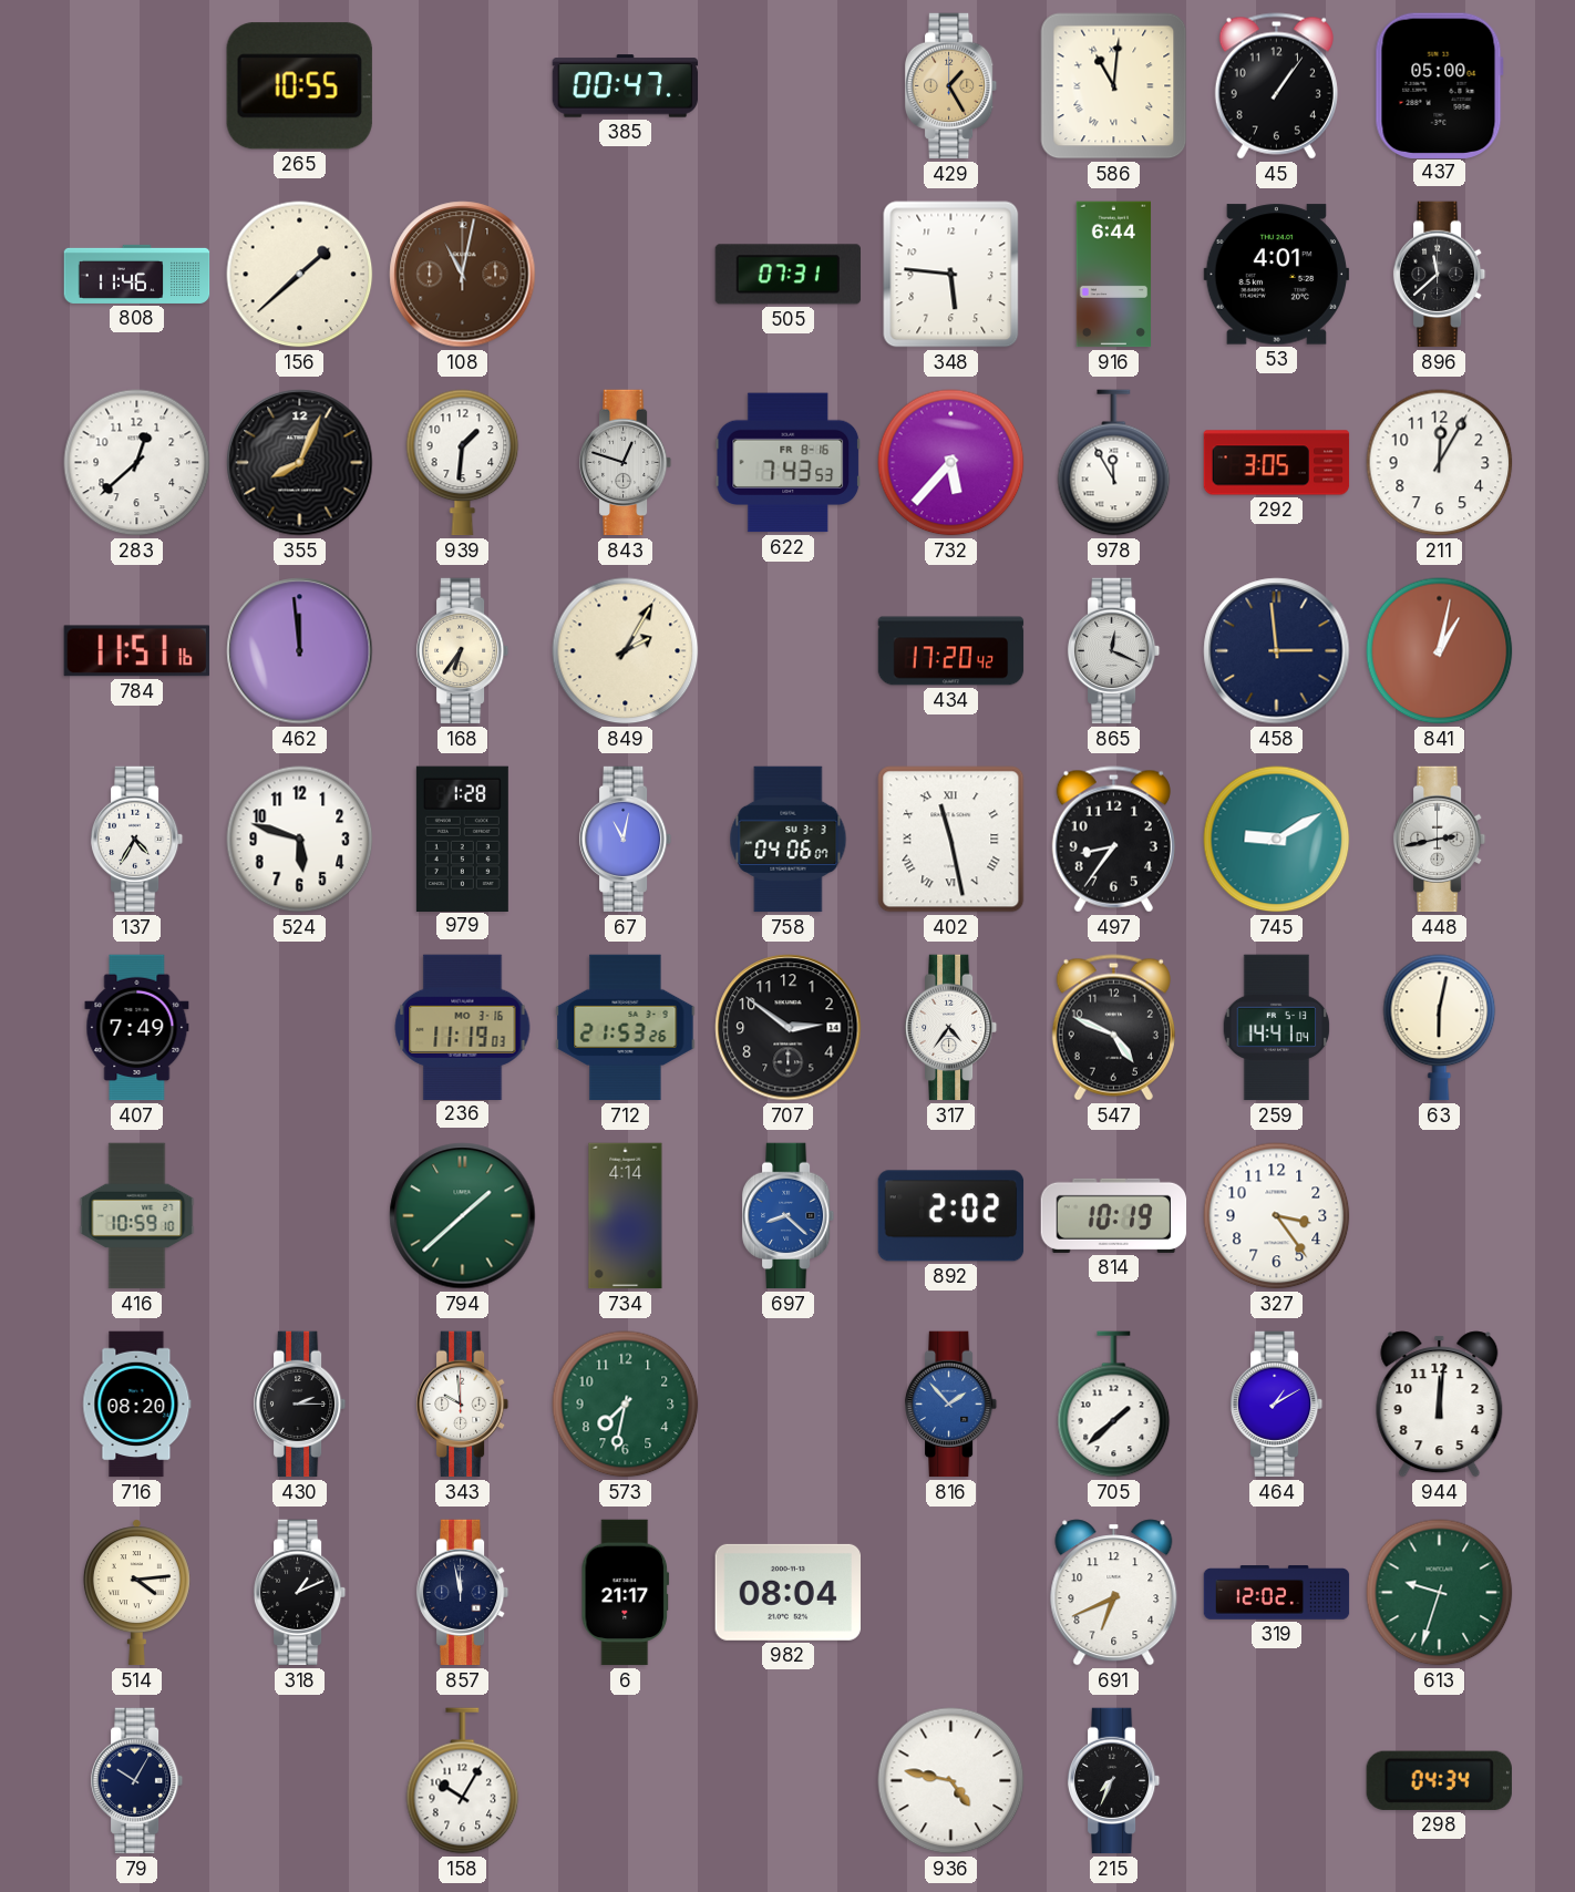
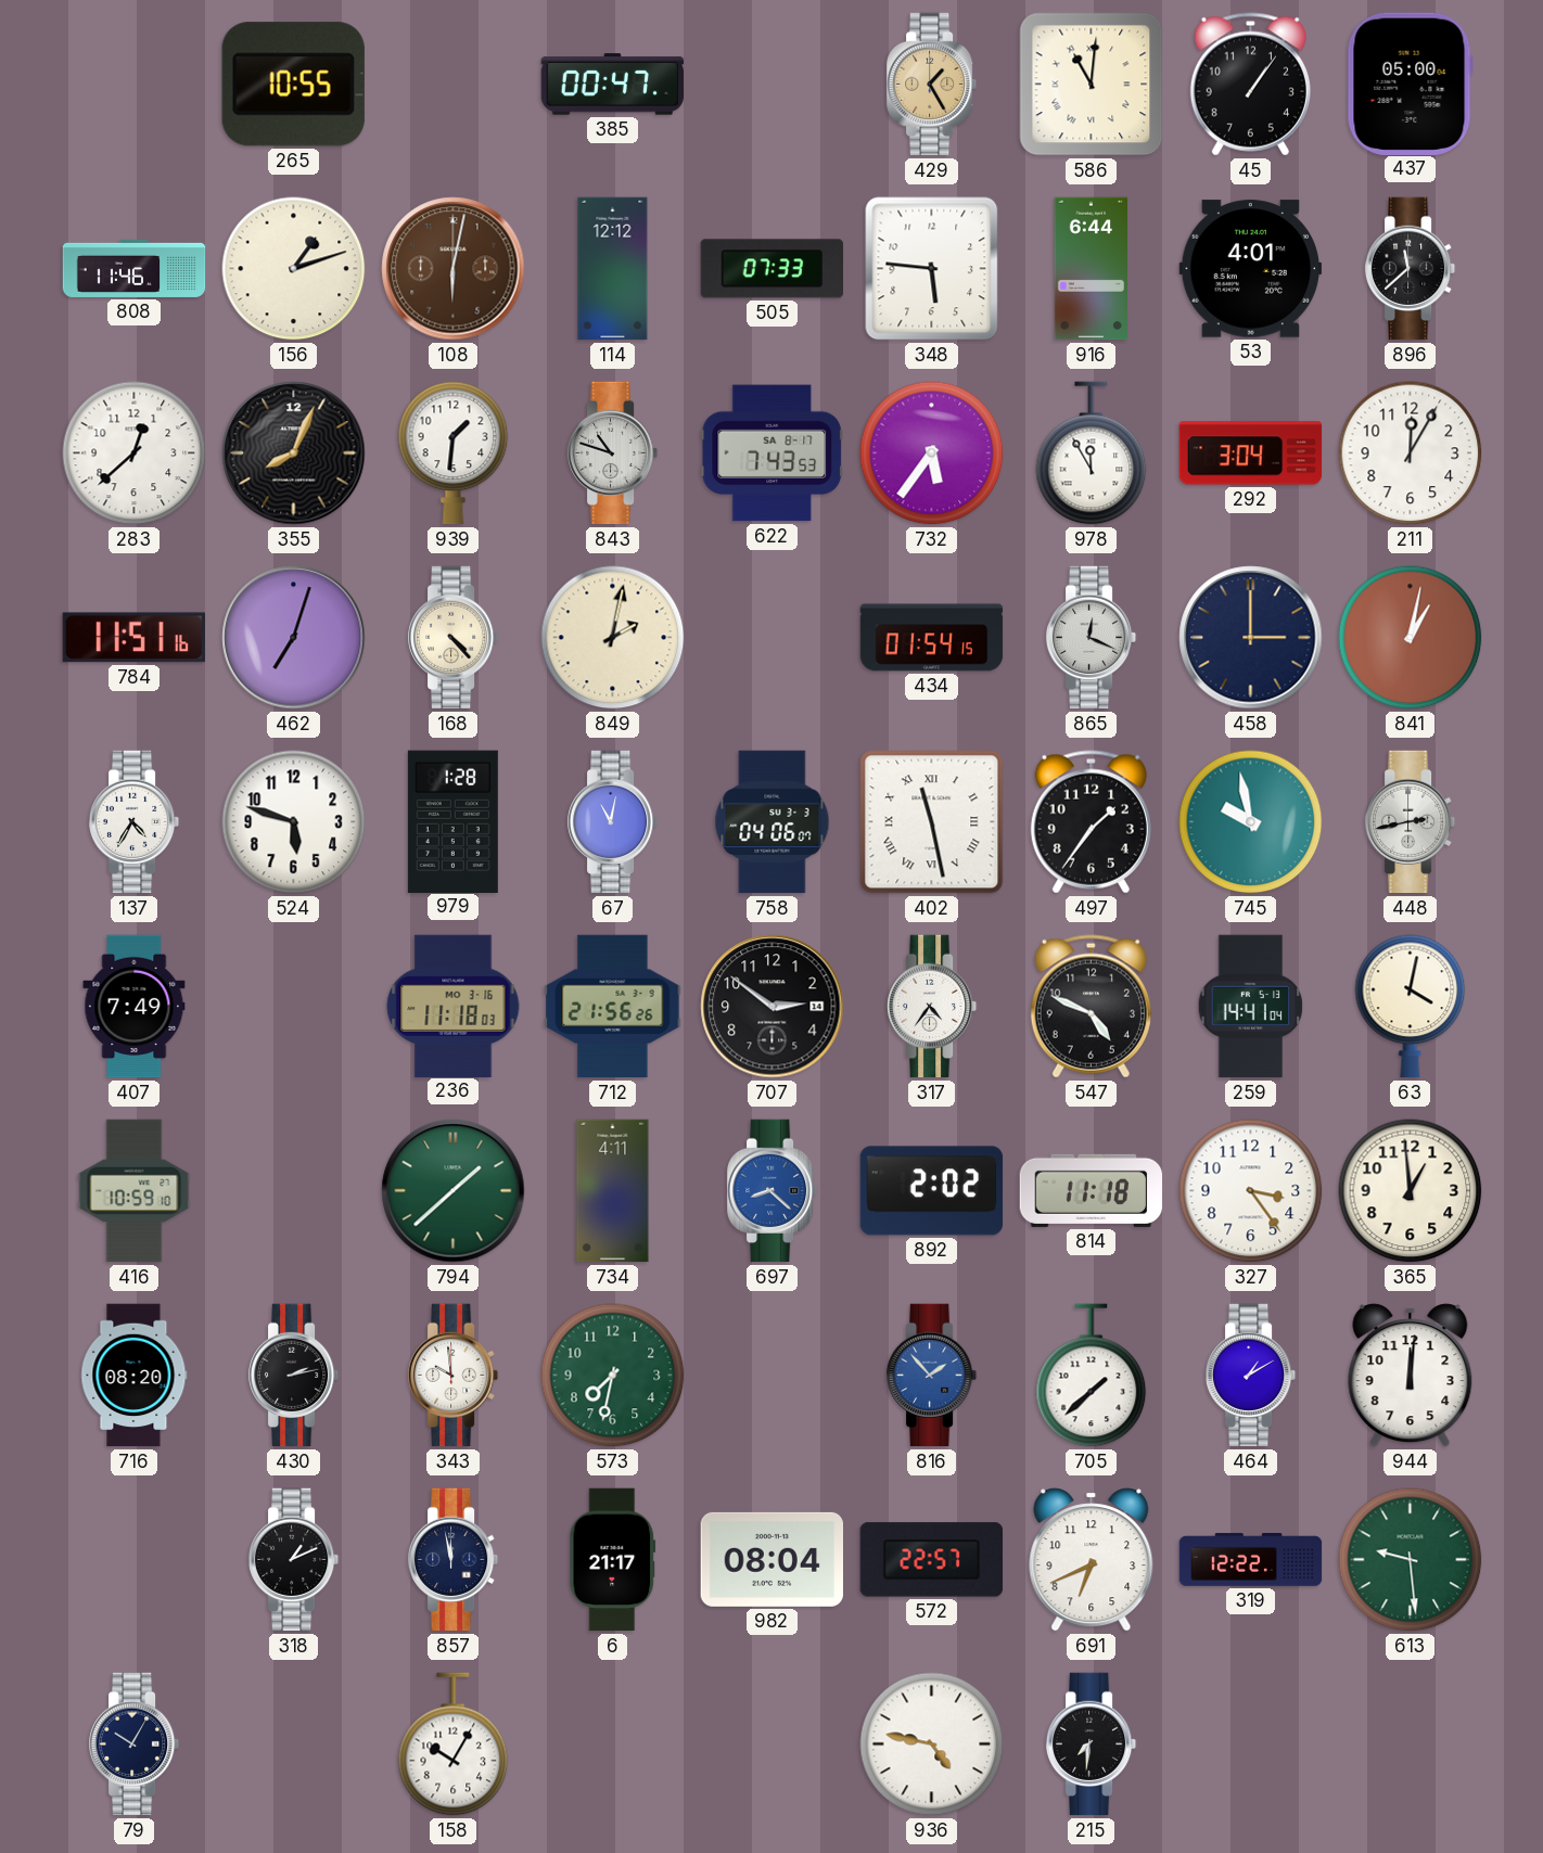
156: 1:38 -> 1:12
108: 11:02 -> 6:02
114: none -> 12:12
505: 07:31 -> 07:33
843: 12:48 -> 10:48
622 date: FR 8-16 -> SA 8-17
732: 5:37 -> 5:36
292: 3:05 -> 3:04
462: 11:59 -> 7:03
168: 6:36 -> 4:23
849: 2:05 -> 2:02
434: 17:20 -> 01:54
458: 2:59 -> 3:00
497: 8:36 -> 1:36
745: 9:10 -> 9:58
236: 11:19 -> 11:18
712: 21:53 -> 21:56
63: 6:02 -> 4:02
734: 4:14 -> 4:11
814: 10:19 -> 11:18
365: none -> 12:59
430: 2:15 -> 2:13
514: 4:14 -> none
572: none -> 22:57
319: 12:02 -> 12:22
613: 9:33 -> 9:29
215: 7:34 -> 7:31
298: 04:34 -> none
